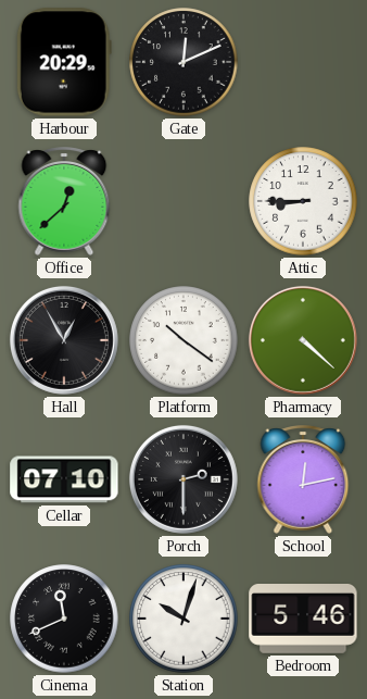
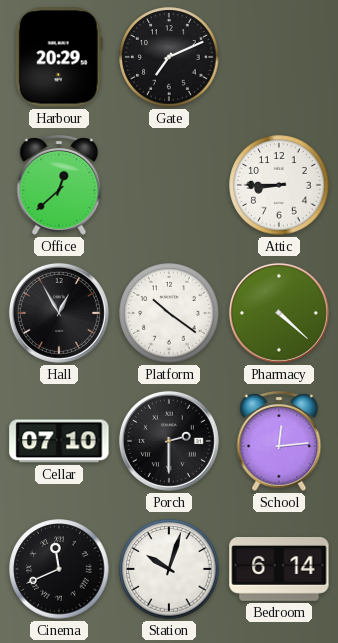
Gate: 12:11 -> 7:11
School: 12:13 -> 12:14
Bedroom: 5:46 -> 6:14
